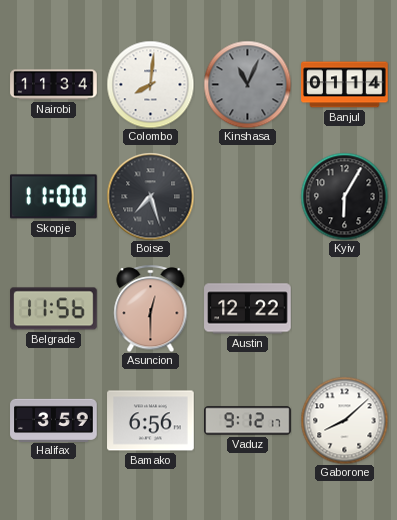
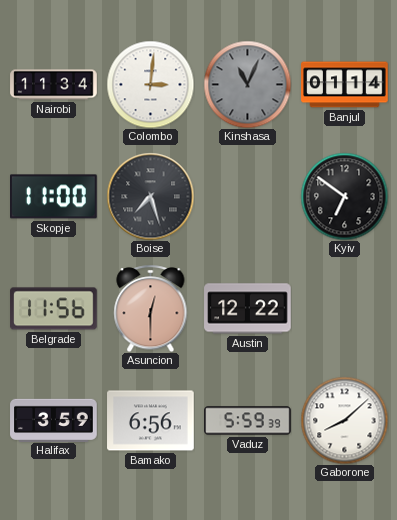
Colombo: 8:01 -> 3:01
Kyiv: 6:05 -> 6:51
Vaduz: 9:12 -> 5:59
